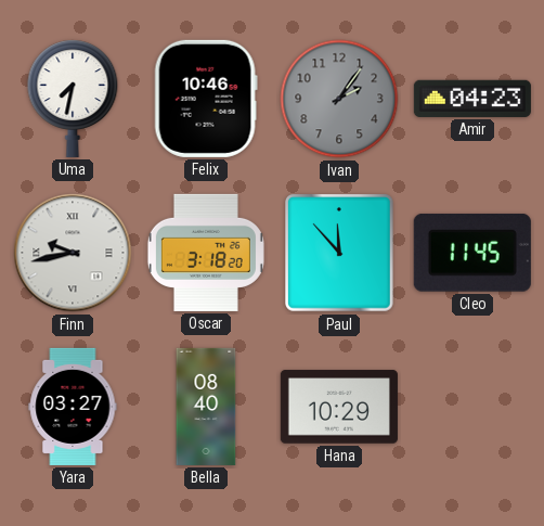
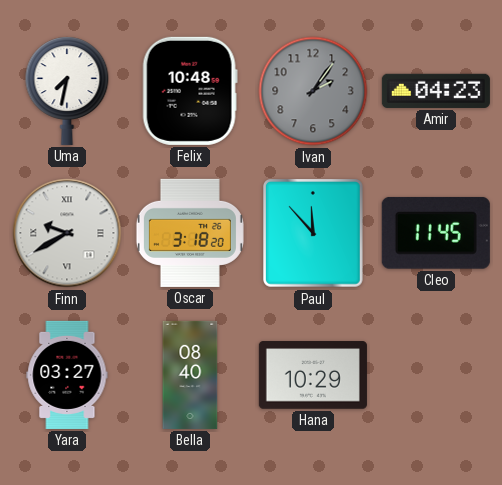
Felix: 10:46 -> 10:48
Finn: 9:43 -> 9:40
